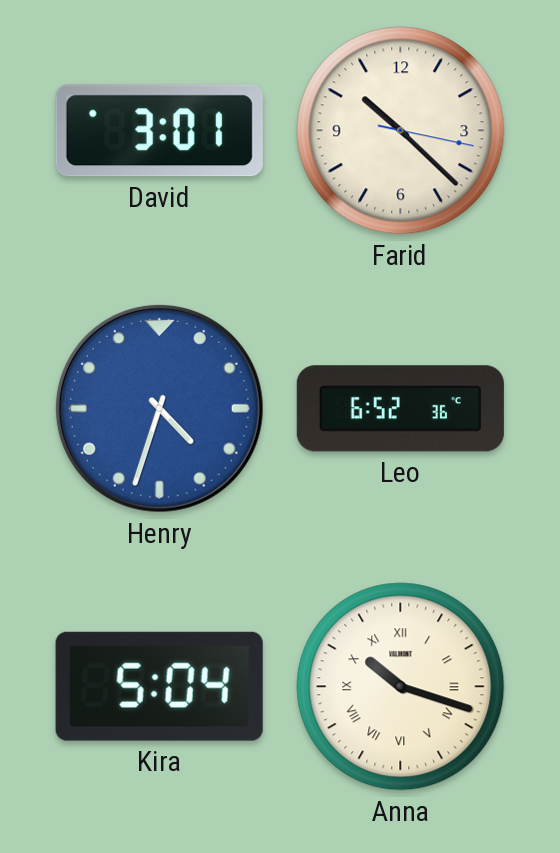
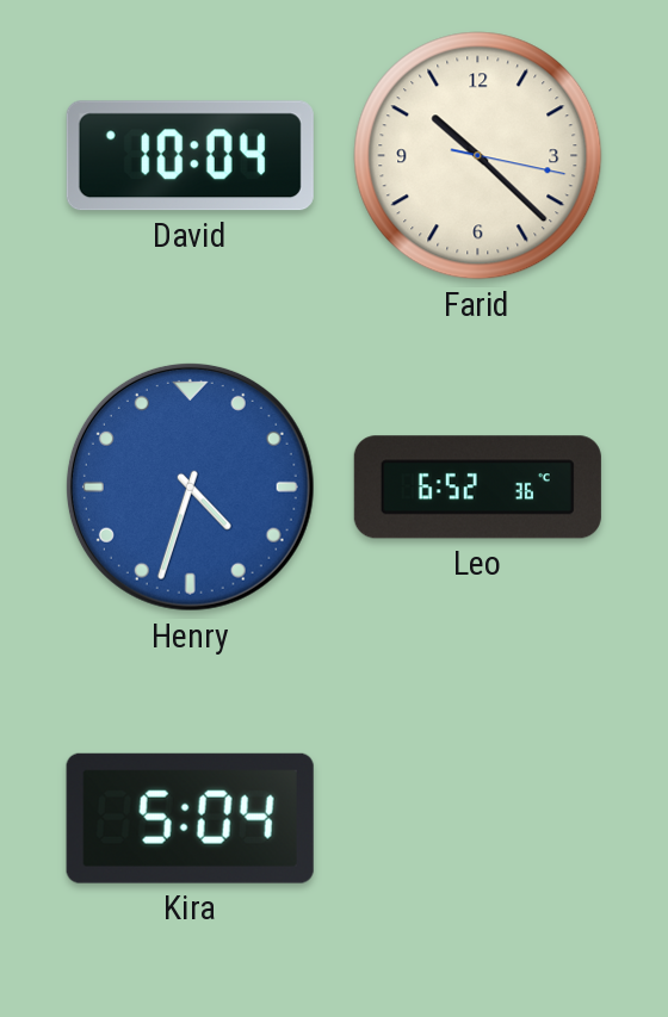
David: 3:01 -> 10:04
Anna: 10:18 -> none
